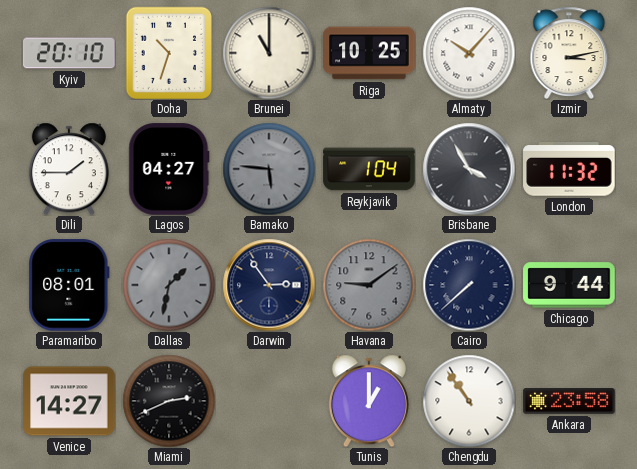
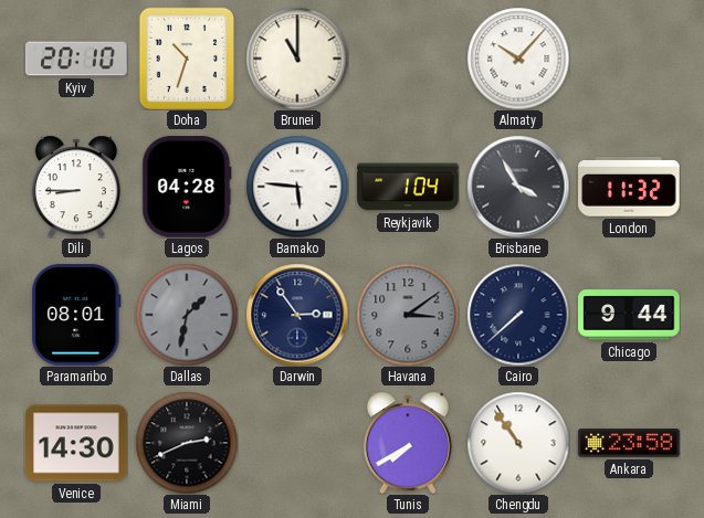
Riga: 10:25 -> none
Izmir: 3:13 -> none
Dili: 1:45 -> 8:45
Lagos: 04:27 -> 04:28
Bamako dial: grey -> white
Havana: 9:09 -> 3:09
Venice: 14:27 -> 14:30
Tunis: 1:00 -> 7:40
